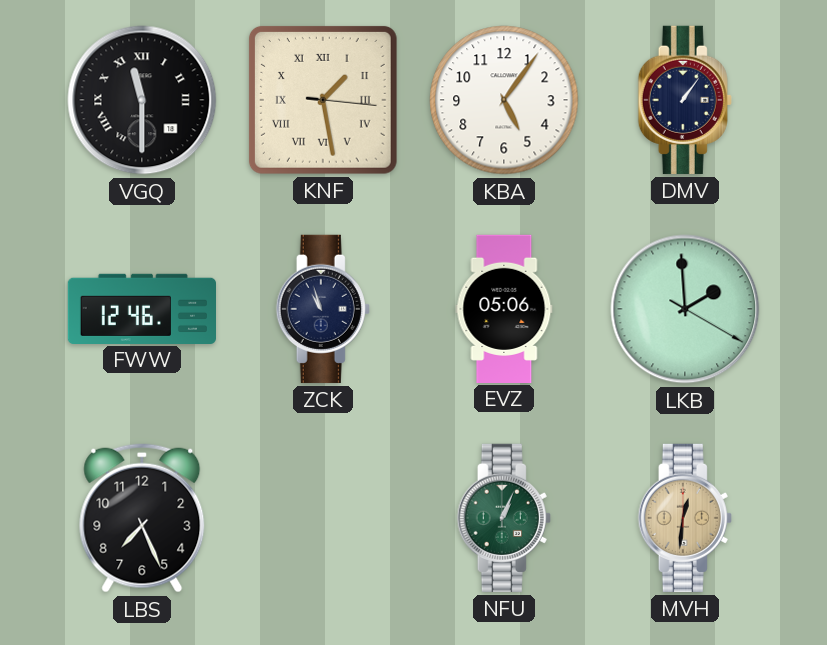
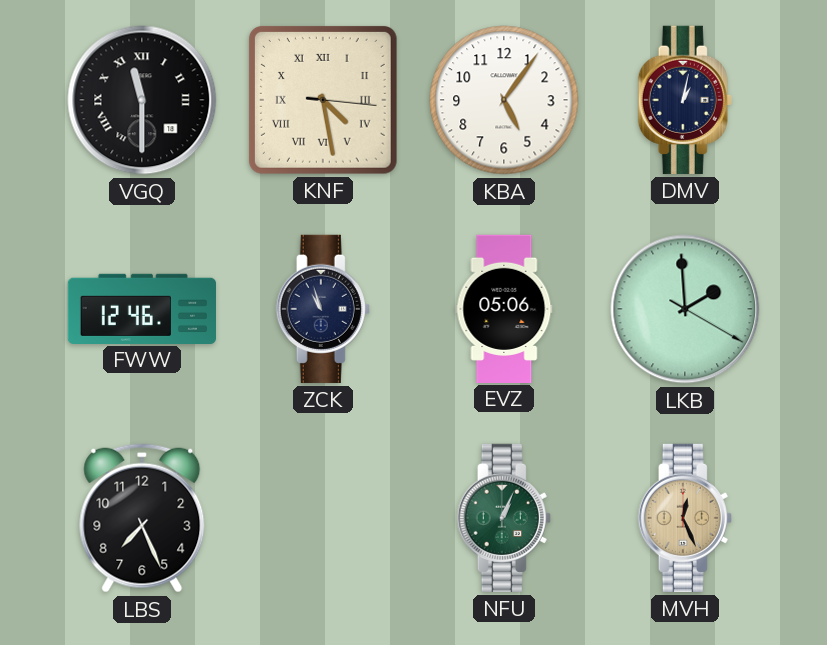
KNF: 1:28 -> 4:28
DMV: 1:06 -> 1:02
MVH: 12:31 -> 12:26
